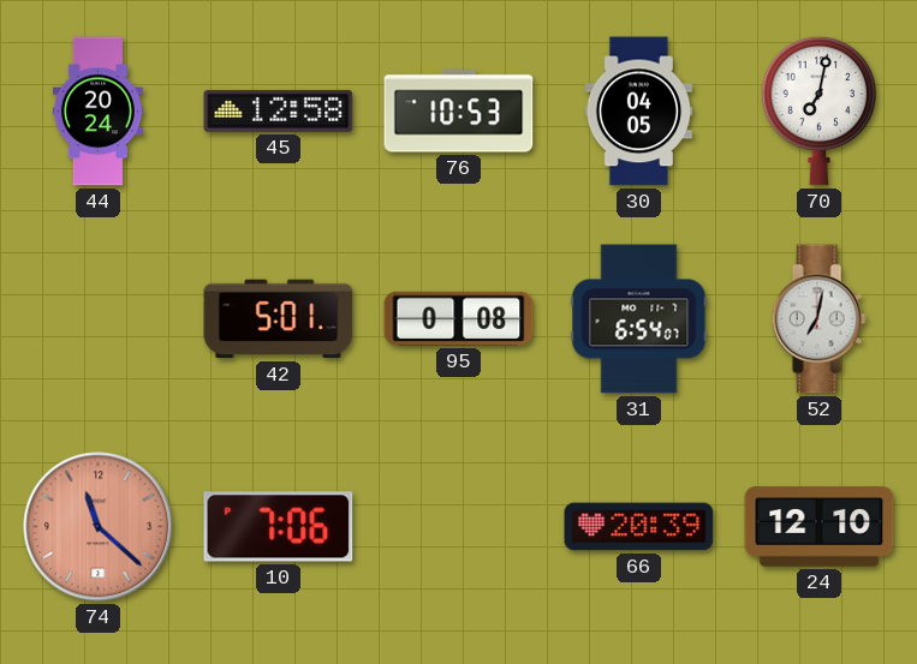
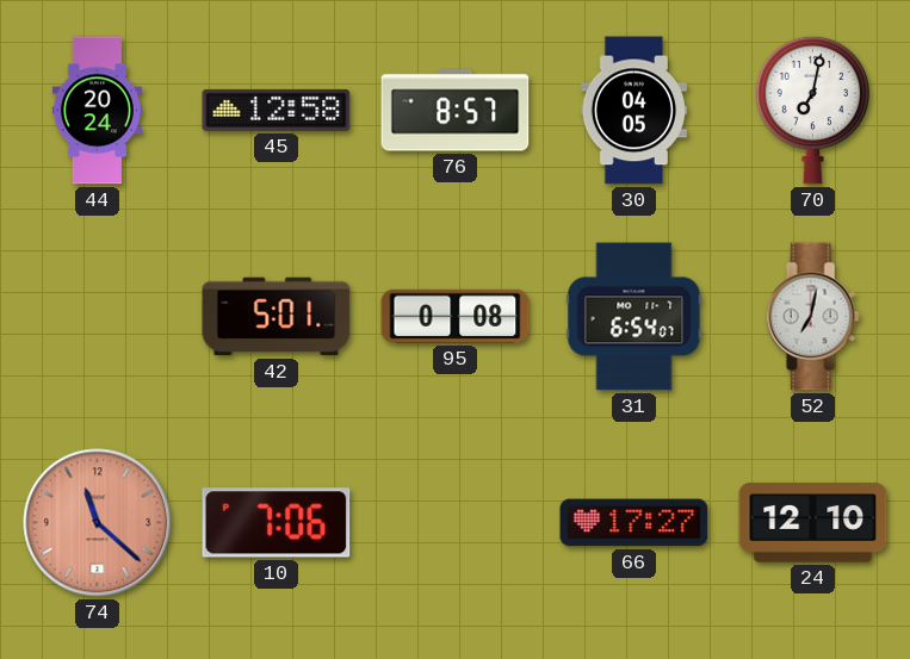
76: 10:53 -> 8:57
66: 20:39 -> 17:27
